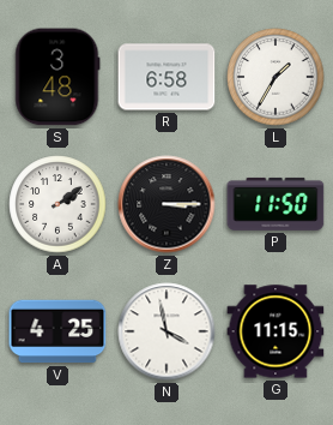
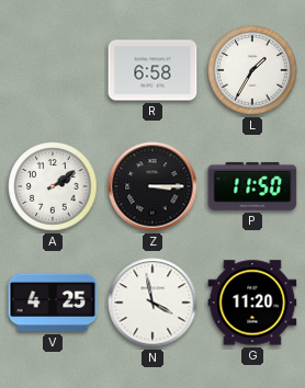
S: 3:48 -> none
G: 11:15 -> 11:20
